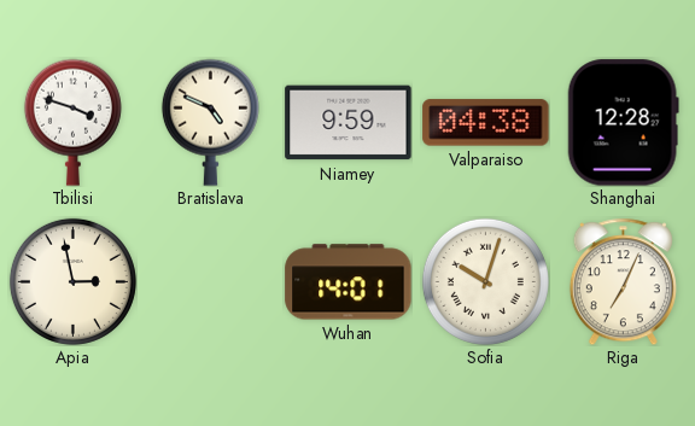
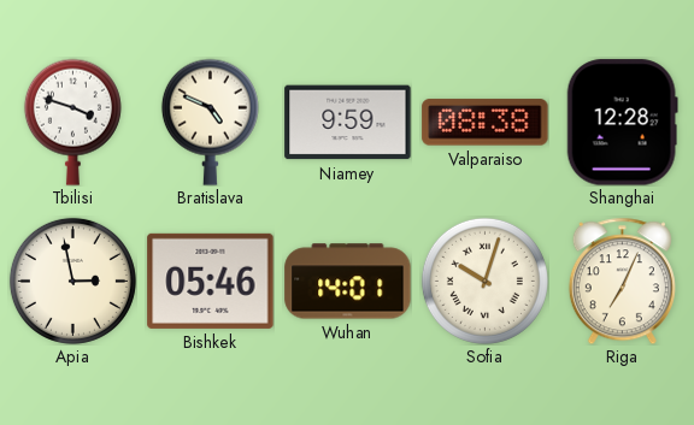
Valparaiso: 04:38 -> 08:38
Bishkek: none -> 05:46
